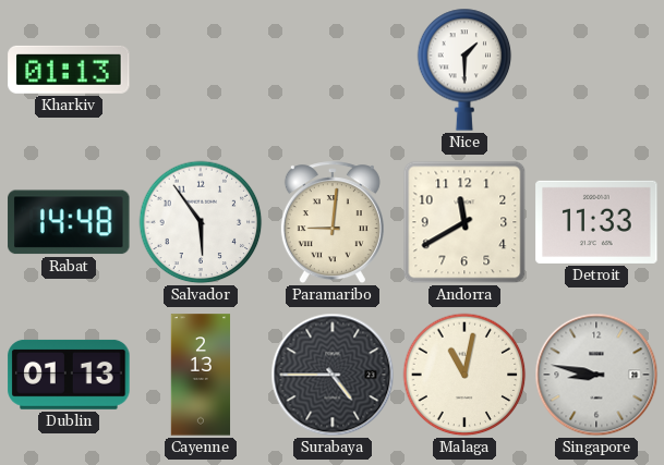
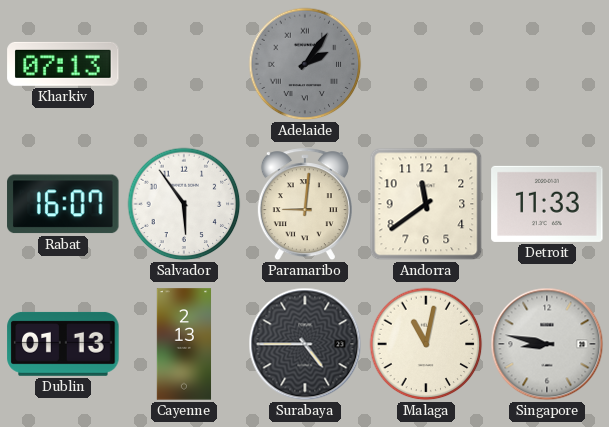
Kharkiv: 01:13 -> 07:13
Adelaide: none -> 2:06
Nice: 1:30 -> none
Rabat: 14:48 -> 16:07
Andorra: 11:40 -> 11:39
